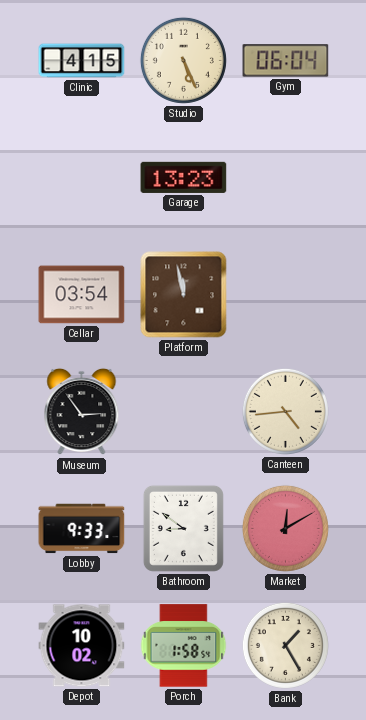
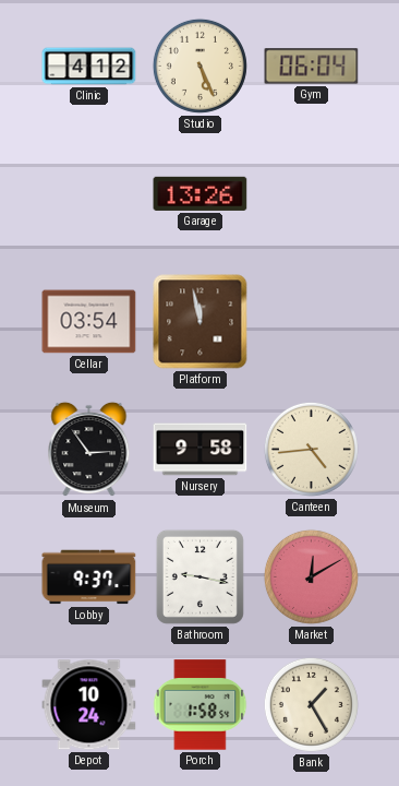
Clinic: 4:15 -> 4:12
Garage: 13:23 -> 13:26
Nursery: none -> 9:58
Lobby: 9:33 -> 9:37
Bathroom: 8:51 -> 9:17
Depot: 10:02 -> 10:24
